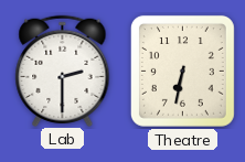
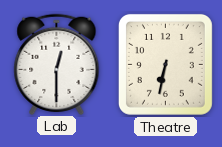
Lab: 2:30 -> 12:30
